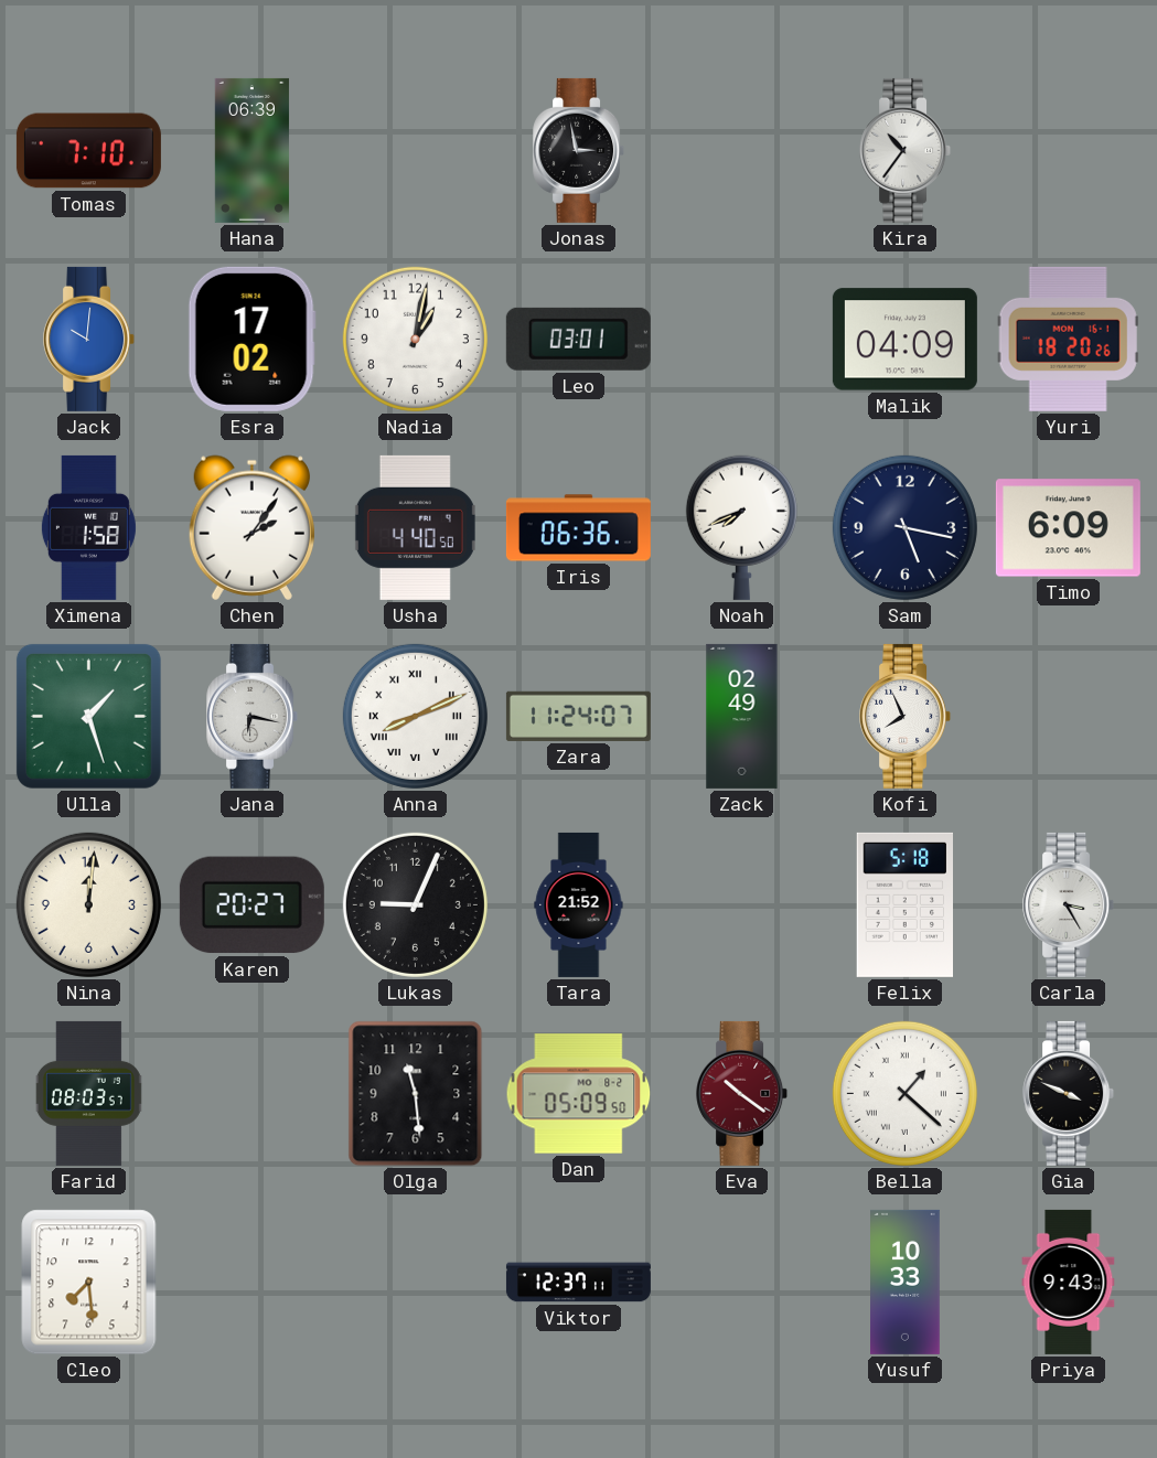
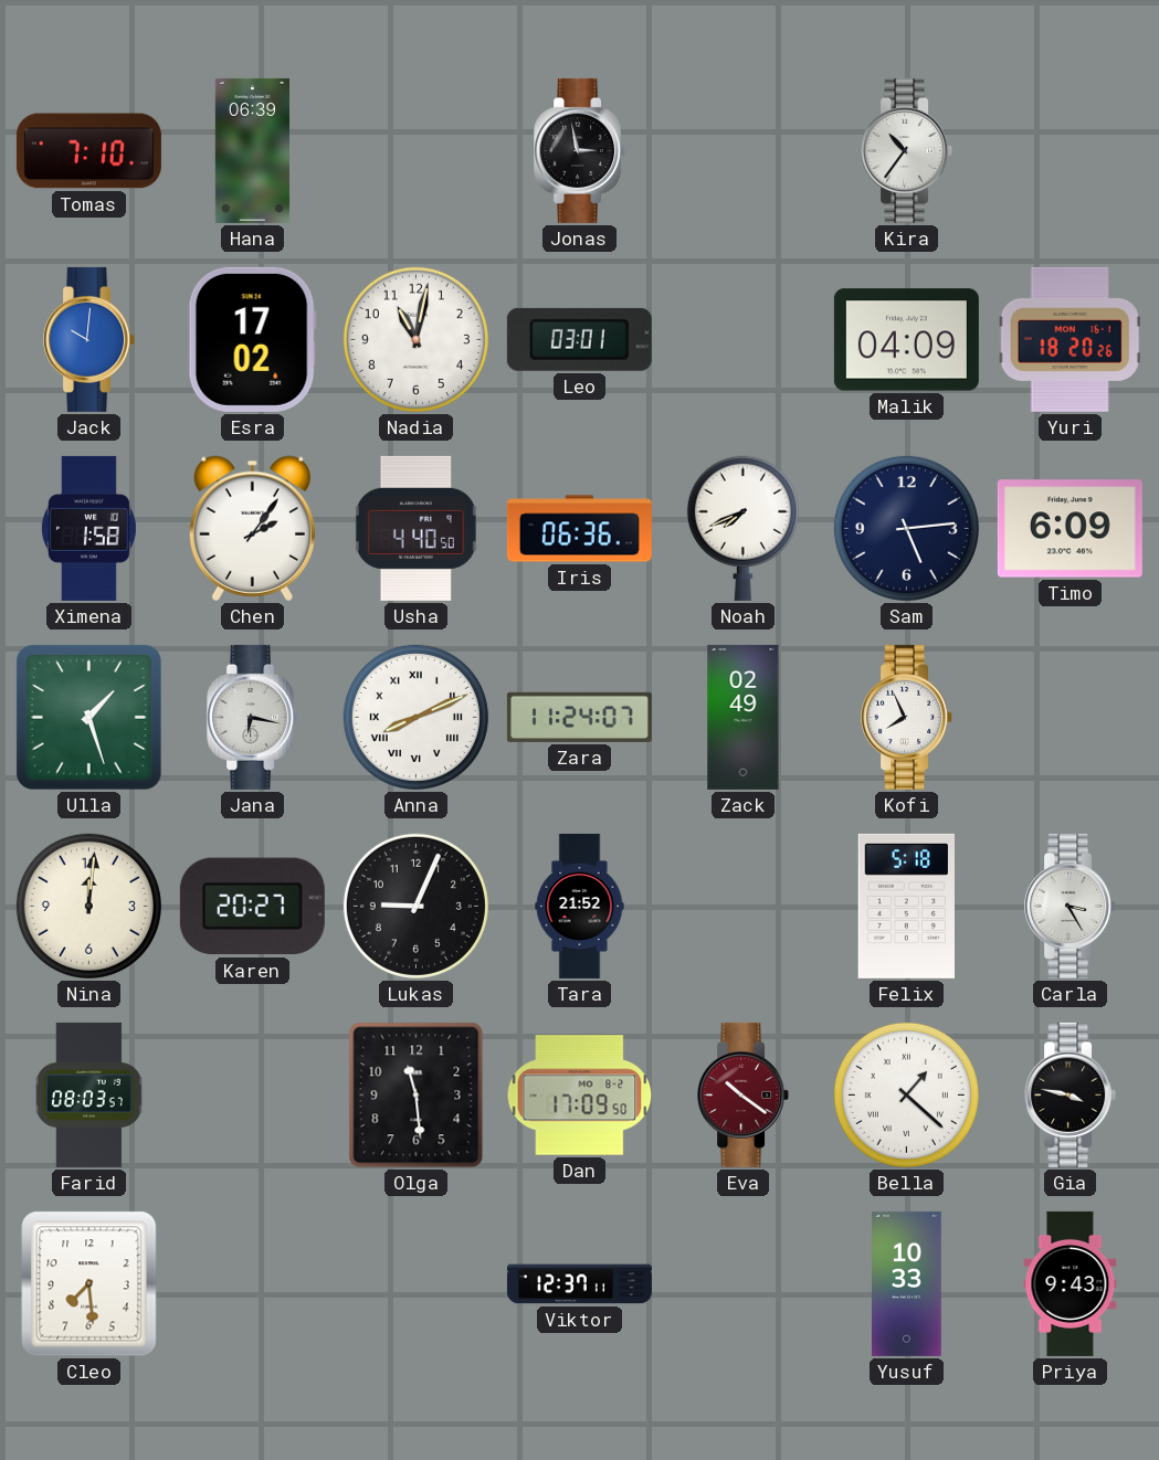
Nadia: 1:02 -> 11:02
Sam: 5:17 -> 5:14
Dan: 05:09 -> 17:09
Gia: 3:49 -> 3:47
